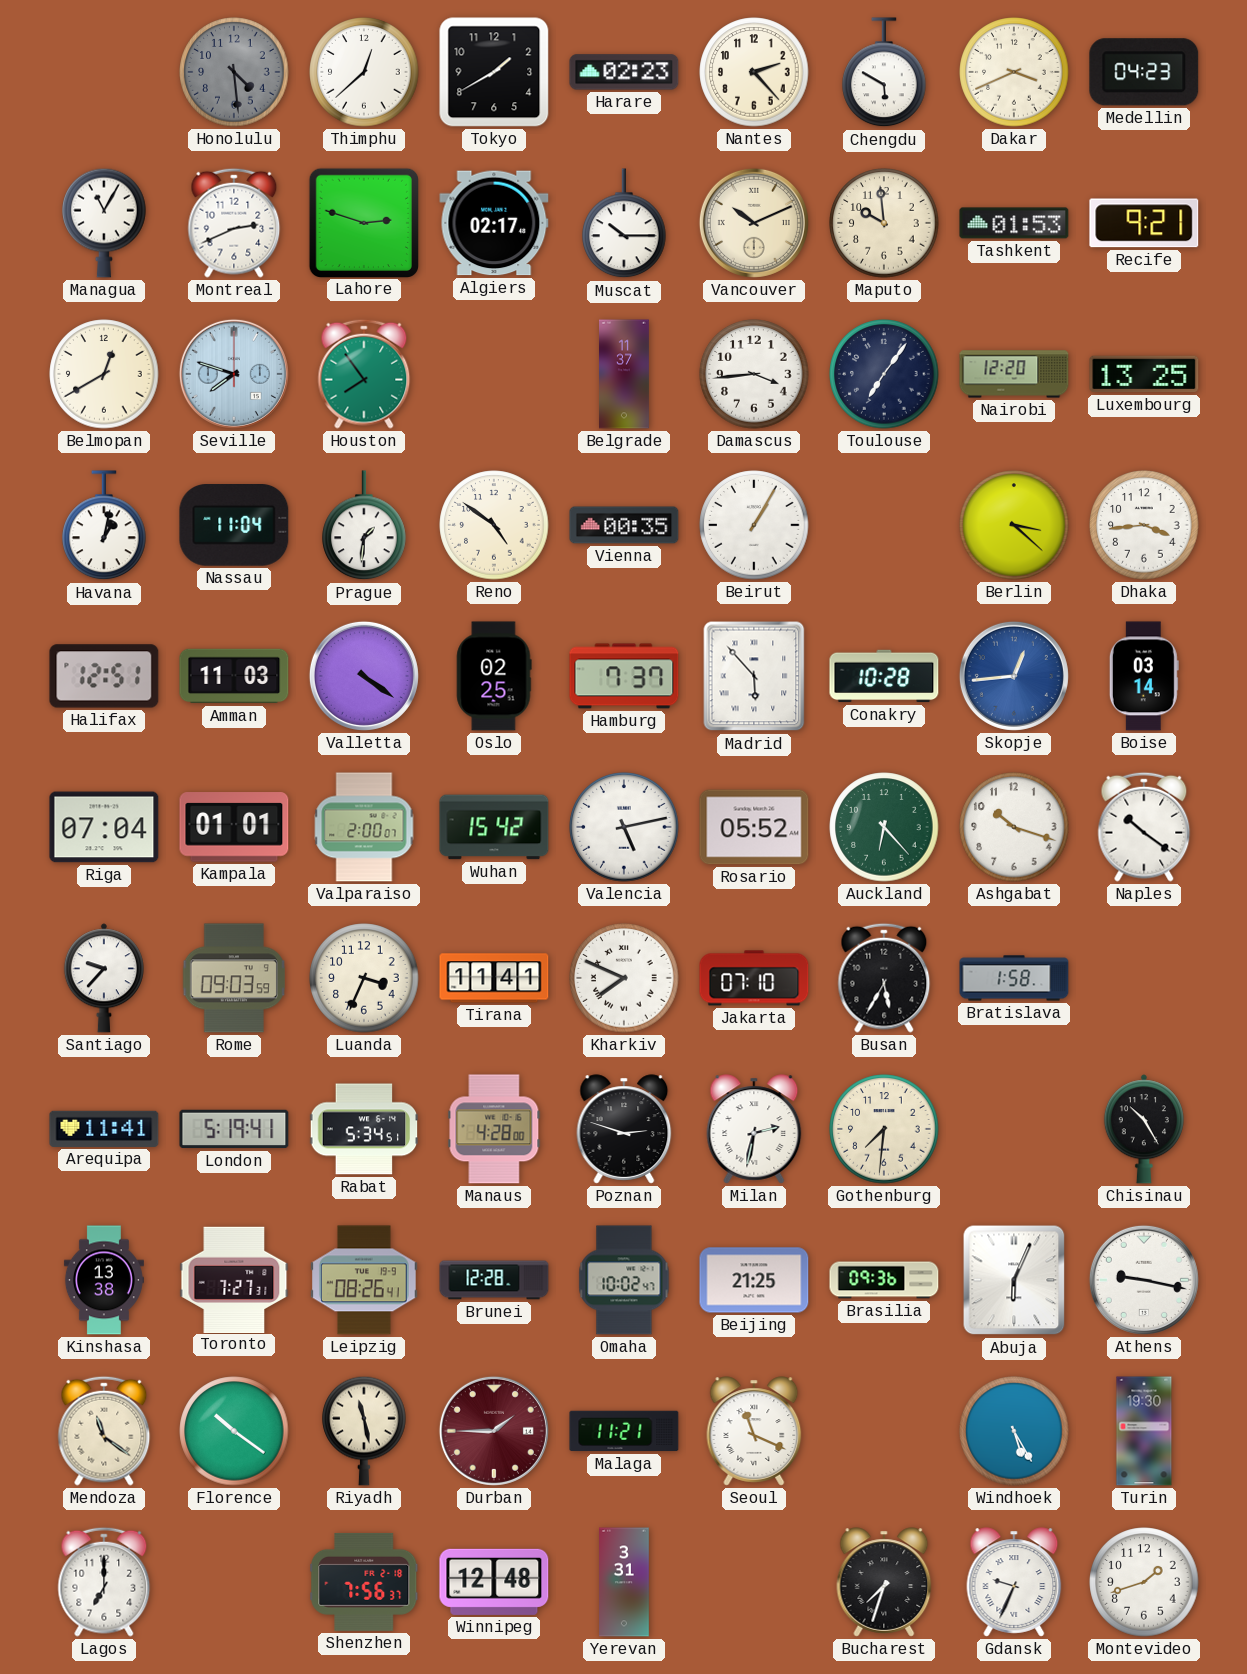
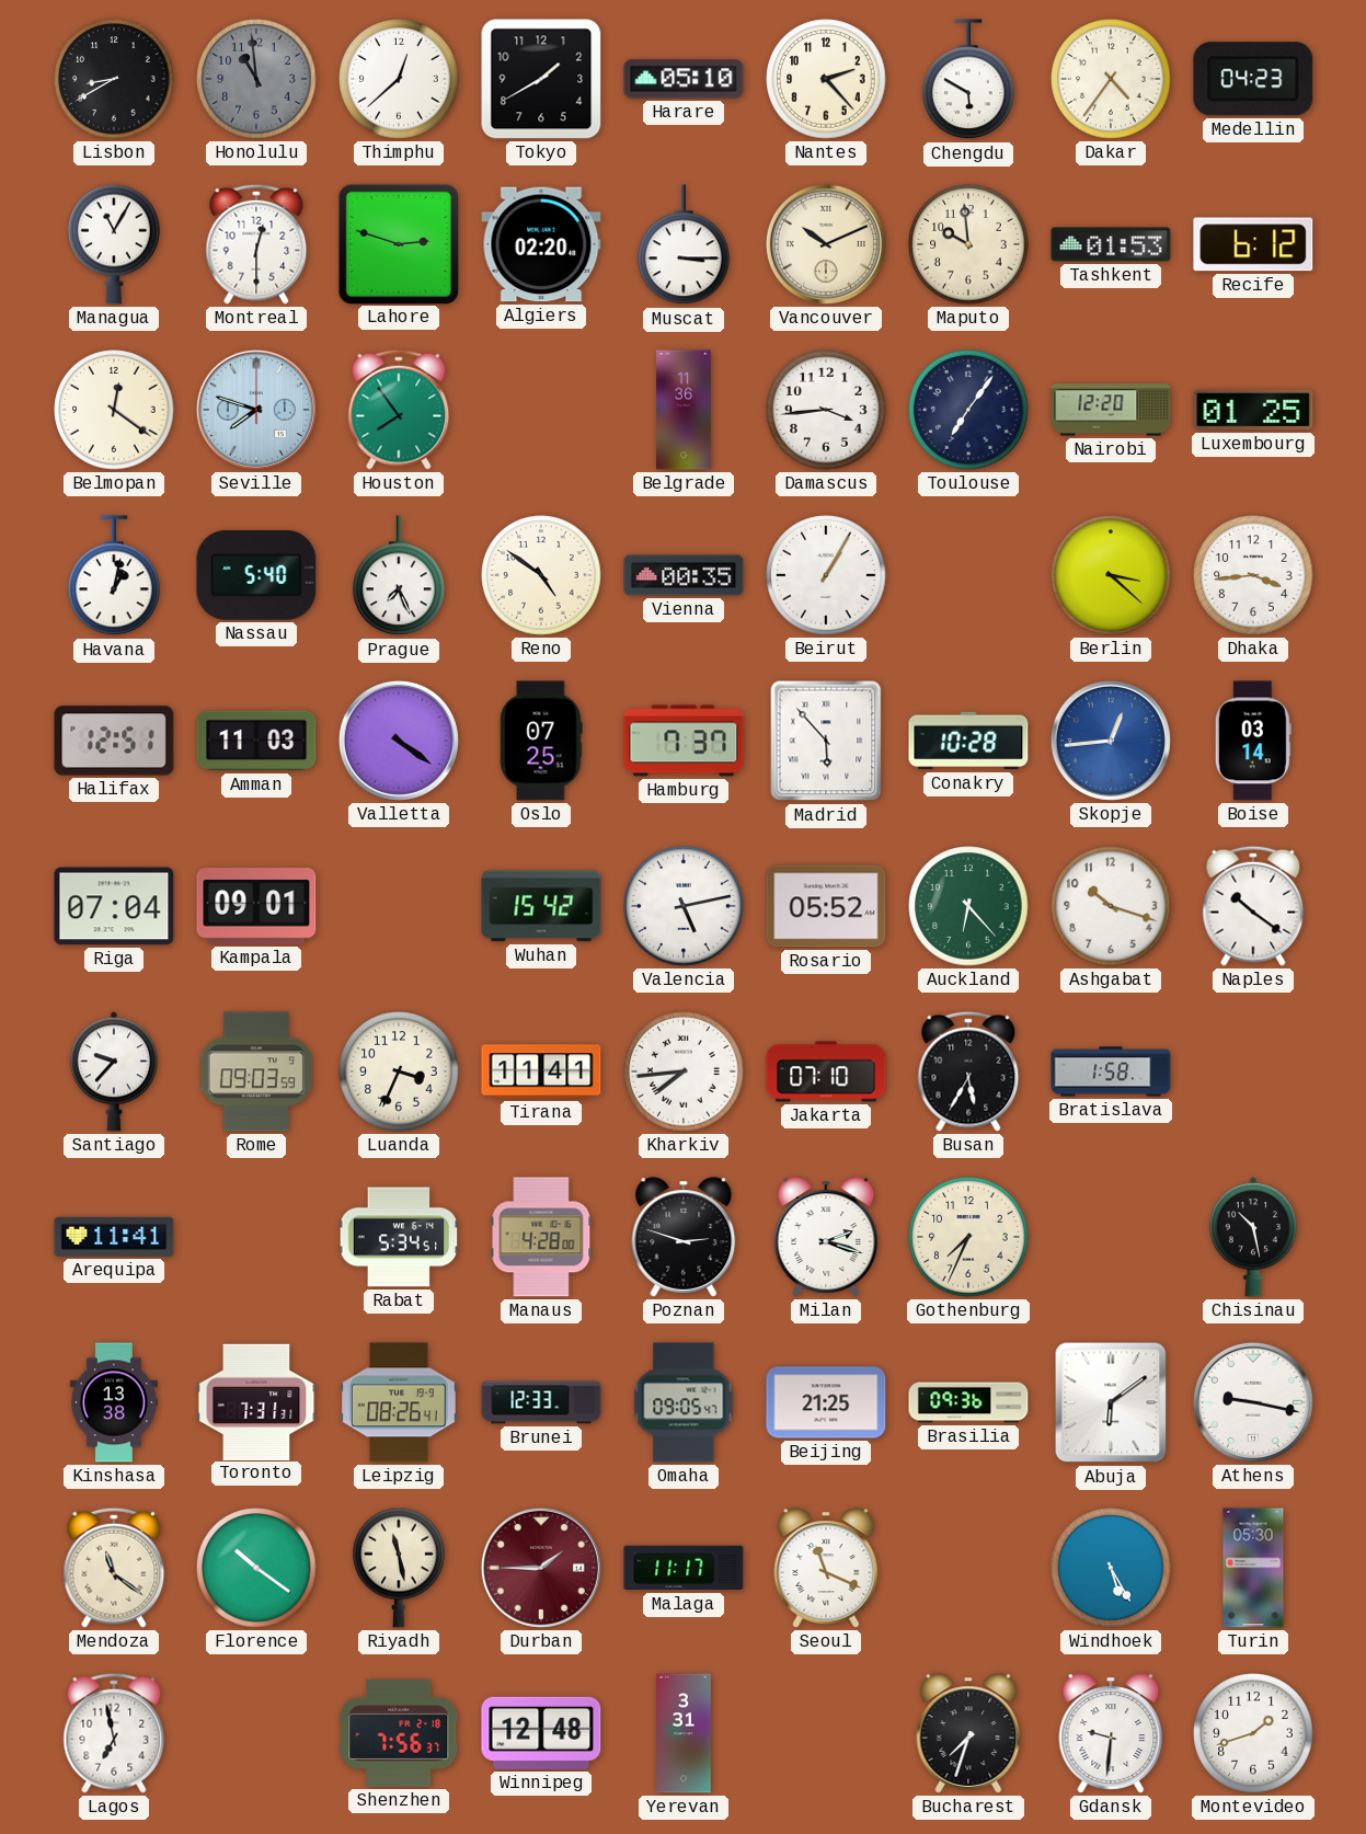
Lisbon: none -> 8:40
Honolulu: 4:29 -> 10:59
Harare: 02:23 -> 05:10
Dakar: 3:41 -> 4:36
Montreal: 2:41 -> 12:30
Algiers: 02:17 -> 02:20
Muscat: 10:15 -> 3:15
Recife: 9:21 -> 6:12
Belmopan: 12:40 -> 12:21
Belgrade: 11:37 -> 11:36
Luxembourg: 13:25 -> 01:25
Nassau: 11:04 -> 5:40
Prague: 1:31 -> 7:26
Oslo: 02:25 -> 07:25
Kampala: 01:01 -> 09:01
Valparaiso: 2:00 -> none
Kharkiv: 7:49 -> 7:44
London: 5:19 -> none
Milan: 2:32 -> 2:18
Gothenburg: 7:31 -> 7:34
Chisinau: 10:25 -> 10:28
Toronto: 7:27 -> 7:31
Brunei: 12:28 -> 12:33
Omaha: 10:02 -> 09:05
Abuja: 6:04 -> 6:09
Malaga: 11:21 -> 11:17
Turin: 19:30 -> 05:30
Lagos: 7:00 -> 6:58
Gdansk: 9:34 -> 9:31
